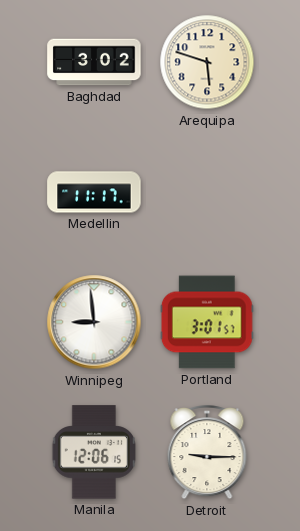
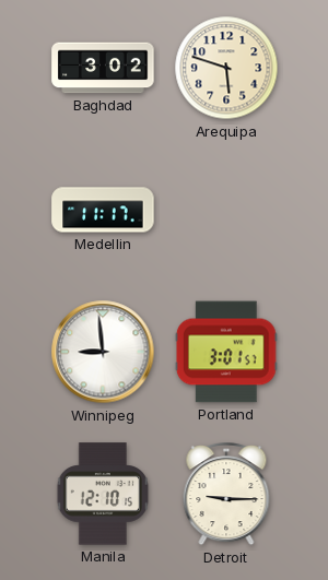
Manila: 12:06 -> 12:10
